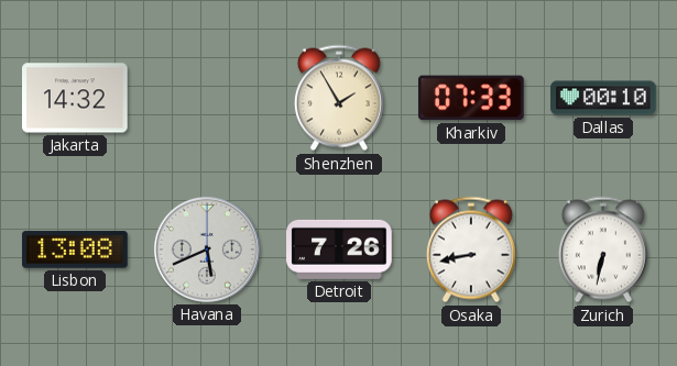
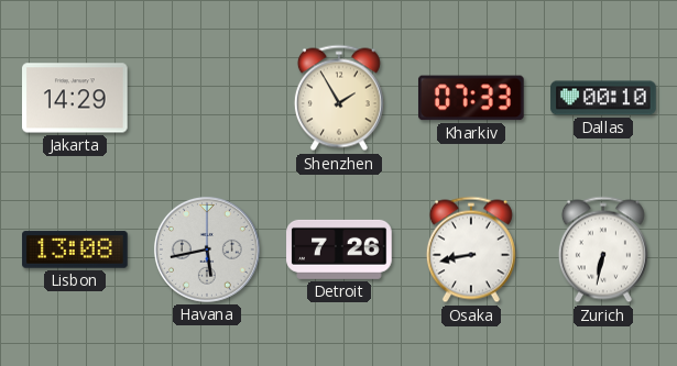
Jakarta: 14:32 -> 14:29
Havana: 5:41 -> 5:43
